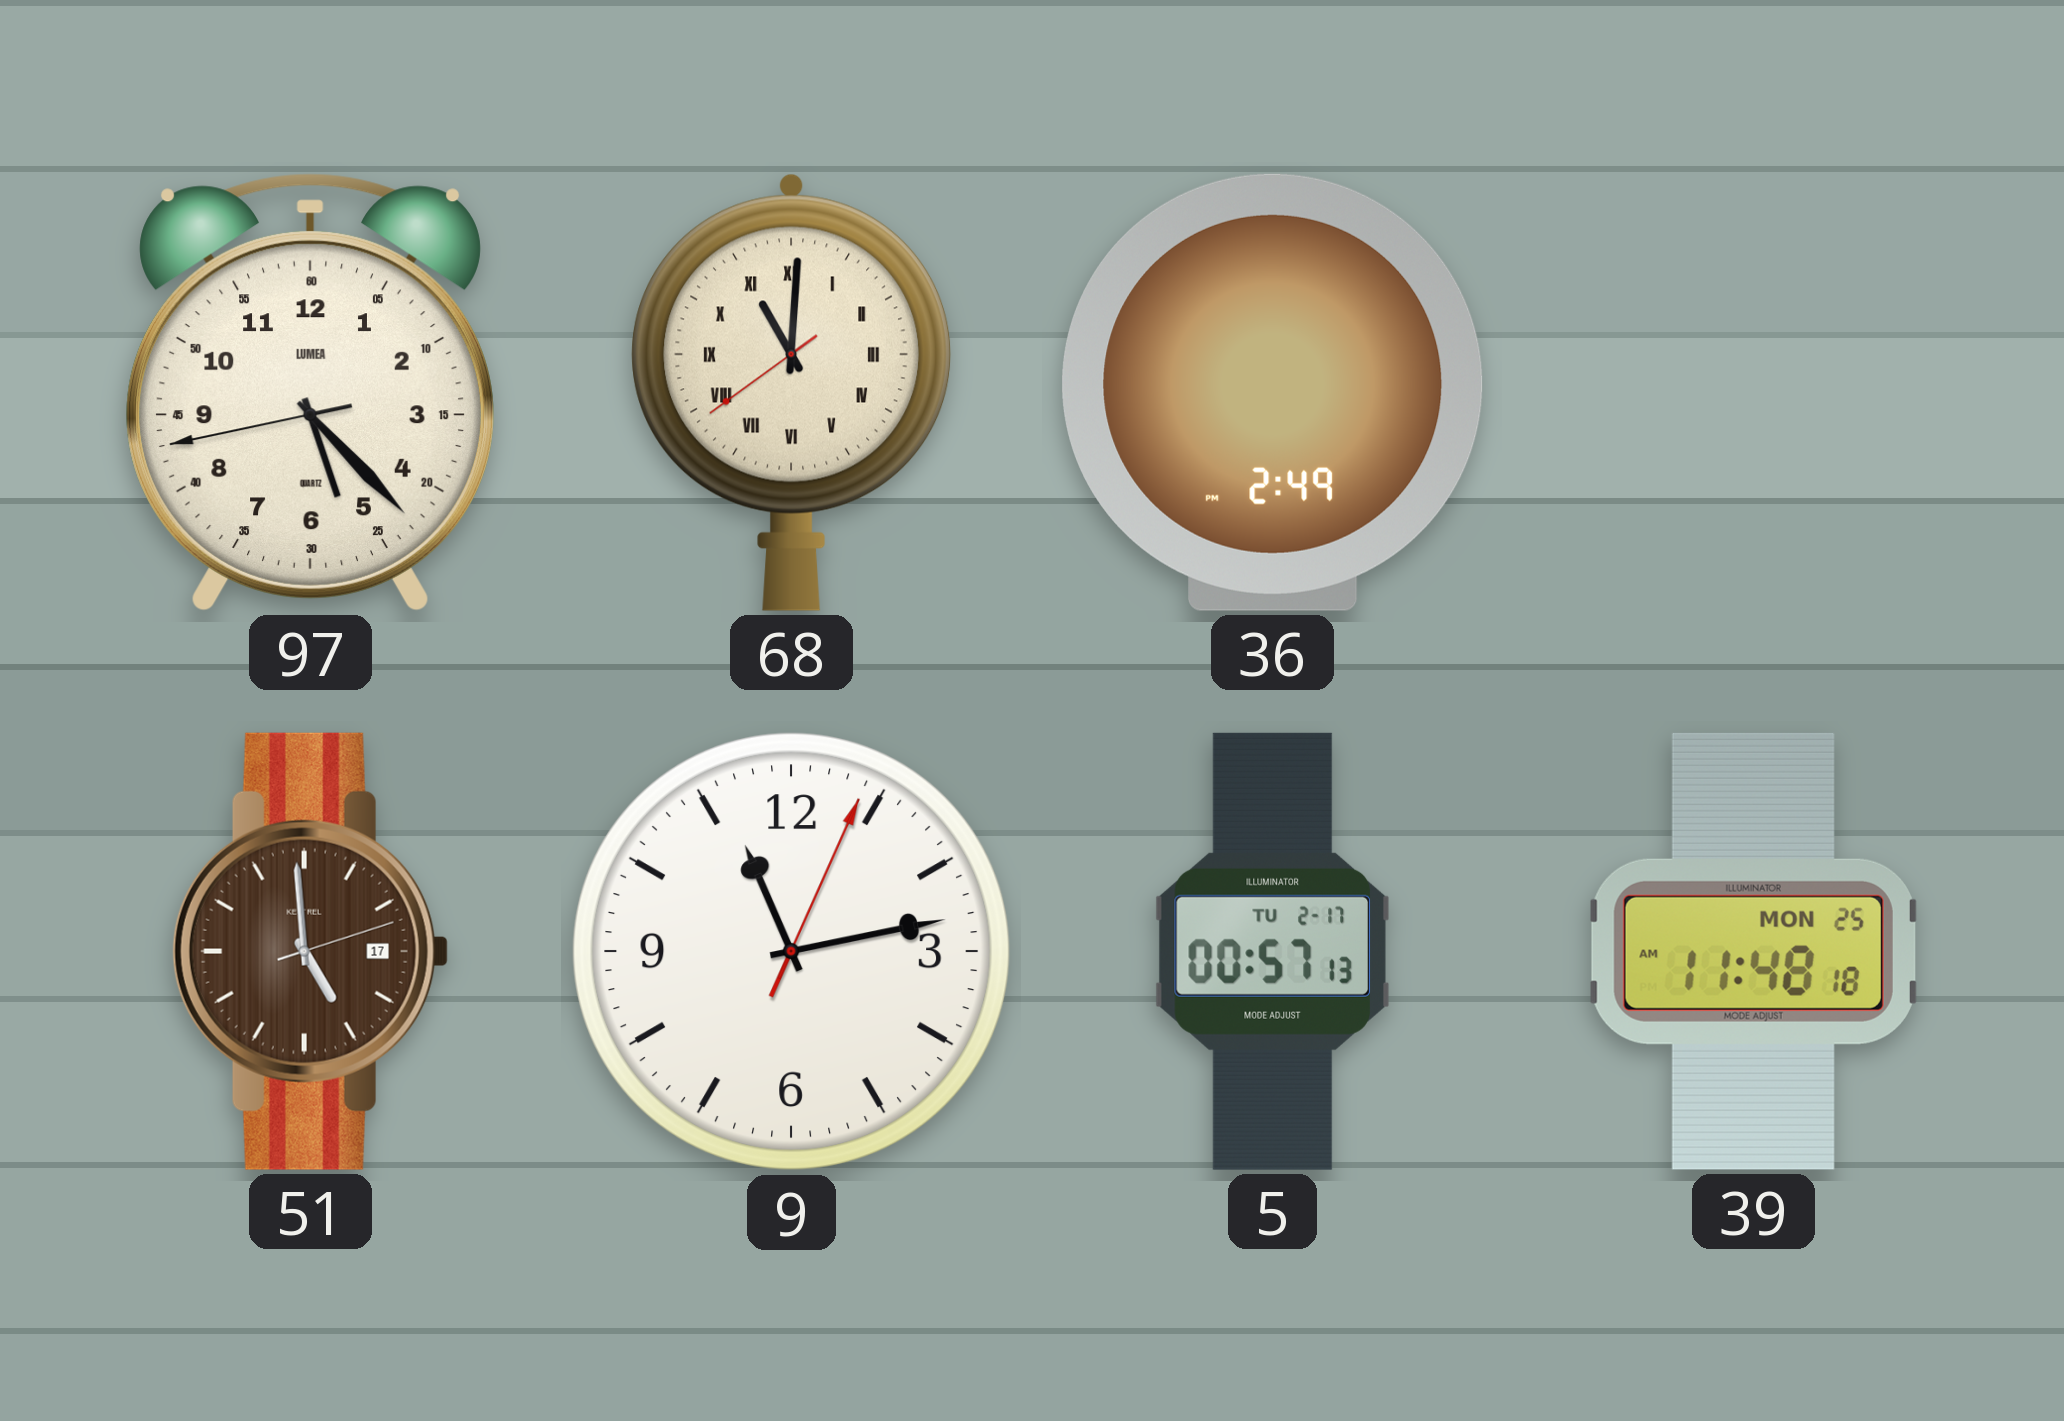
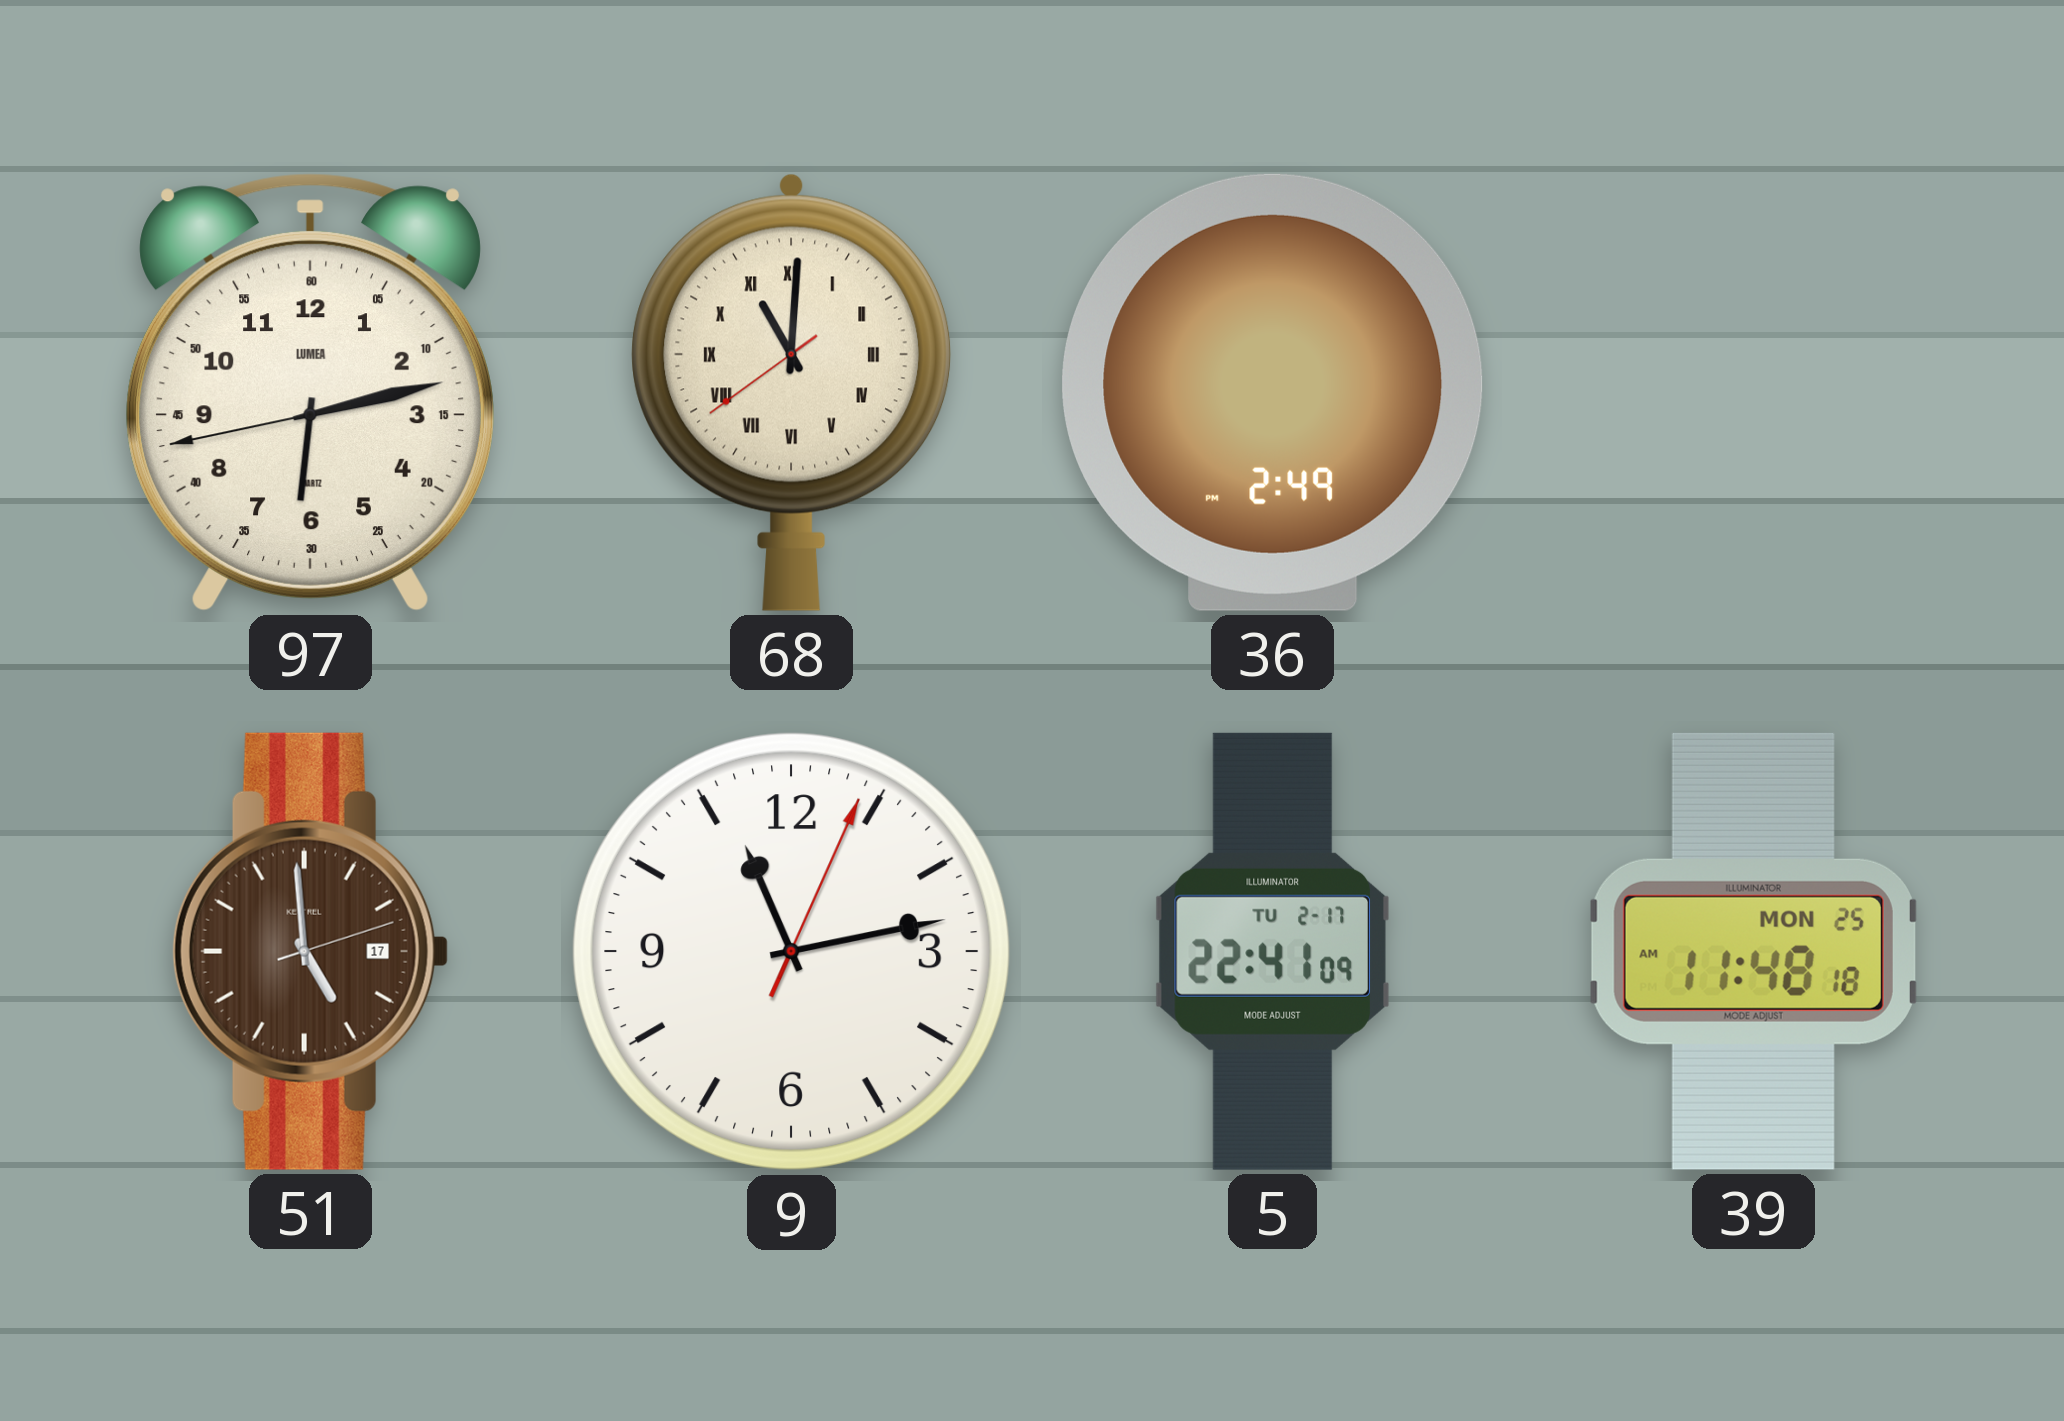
97: 5:22 -> 6:12
5: 00:57 -> 22:41
